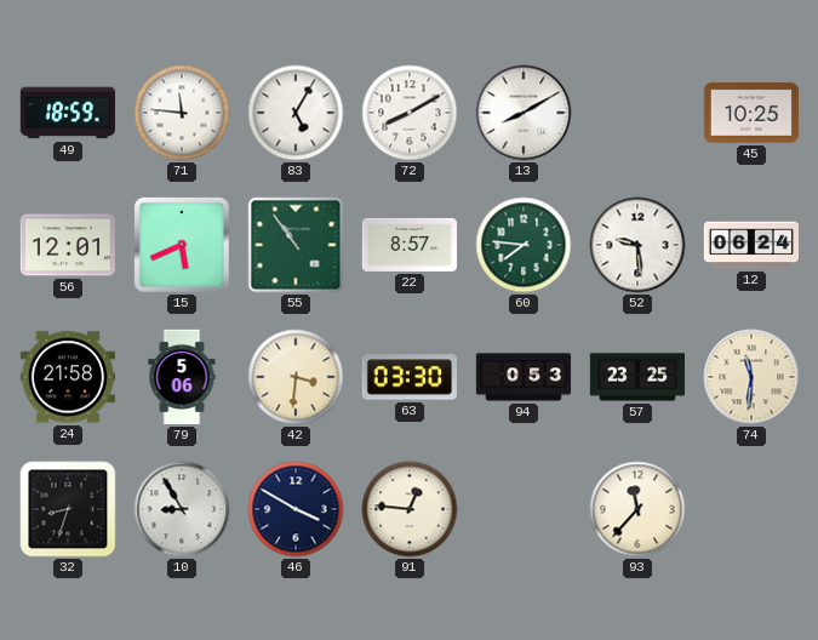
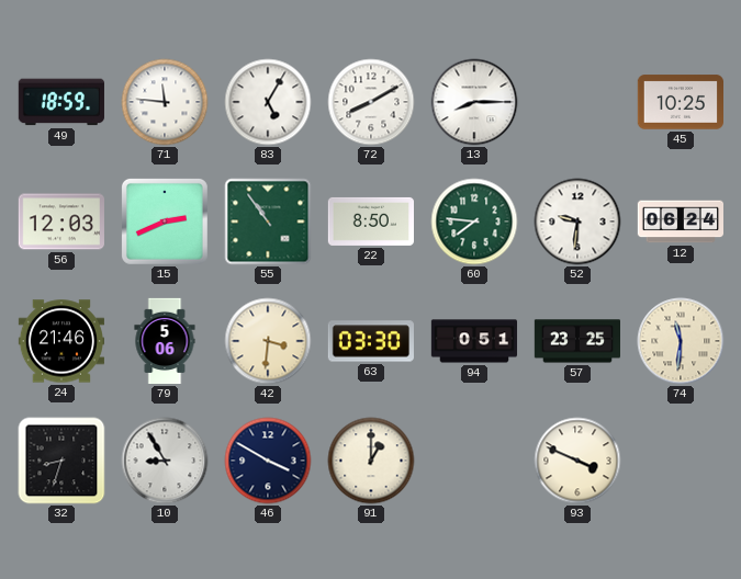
13: 8:10 -> 8:15
56: 12:01 -> 12:03
15: 5:41 -> 2:41
22: 8:57 -> 8:50
52: 9:29 -> 9:31
24: 21:58 -> 21:46
94: 0:53 -> 0:51
91: 12:46 -> 1:00
93: 11:37 -> 3:49
